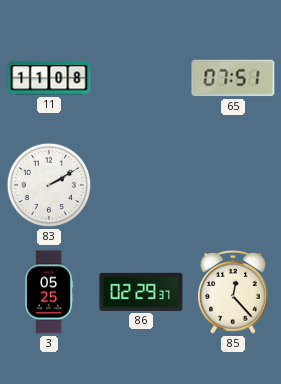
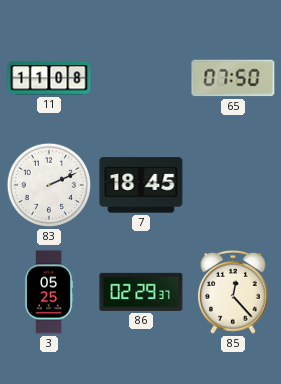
65: 07:51 -> 07:50
83: 2:10 -> 2:11
7: none -> 18:45
